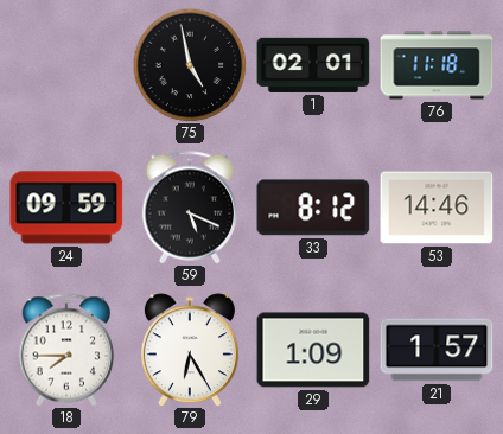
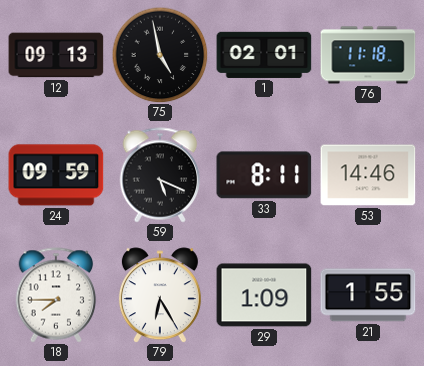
12: none -> 09:13
33: 8:12 -> 8:11
21: 1:57 -> 1:55
